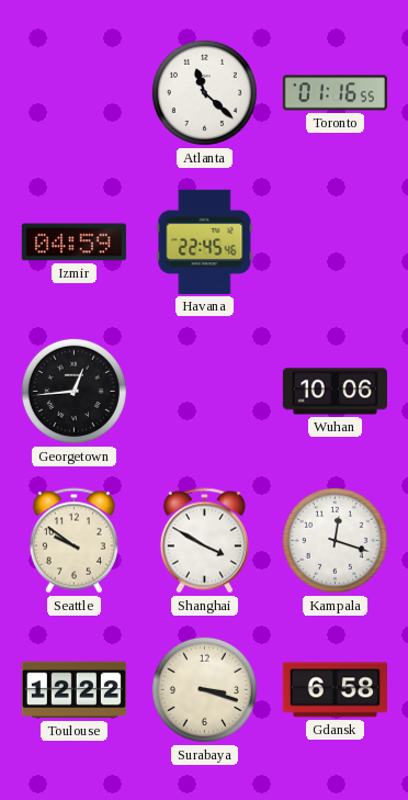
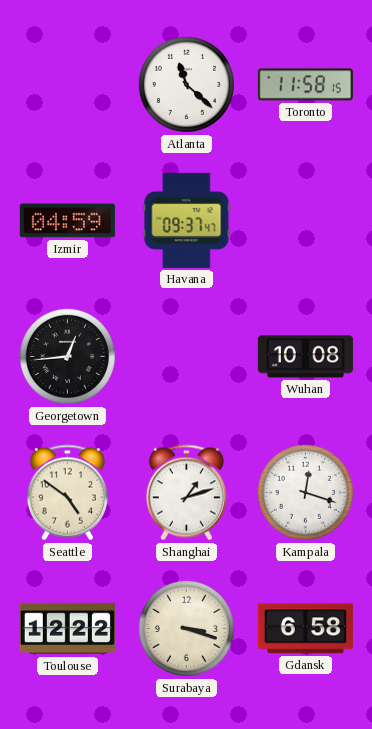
Toronto: 01:16 -> 11:58
Havana: 22:45 -> 09:37
Wuhan: 10:06 -> 10:08
Seattle: 9:51 -> 4:51
Shanghai: 3:50 -> 1:12
